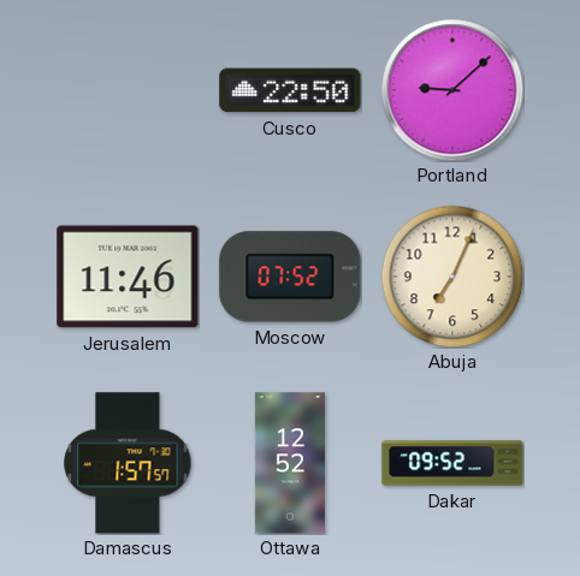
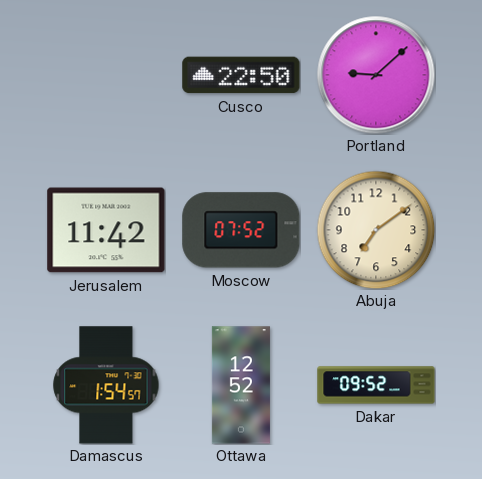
Jerusalem: 11:46 -> 11:42
Abuja: 7:04 -> 7:09
Damascus: 1:57 -> 1:54
